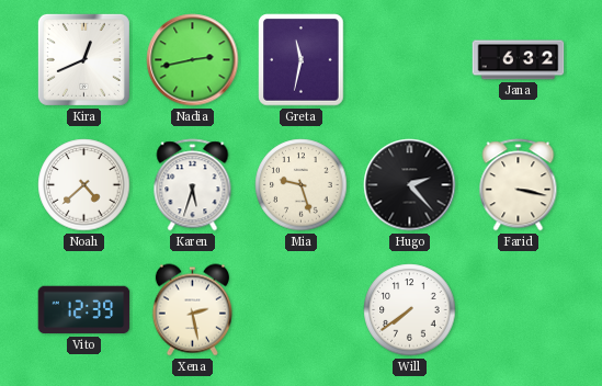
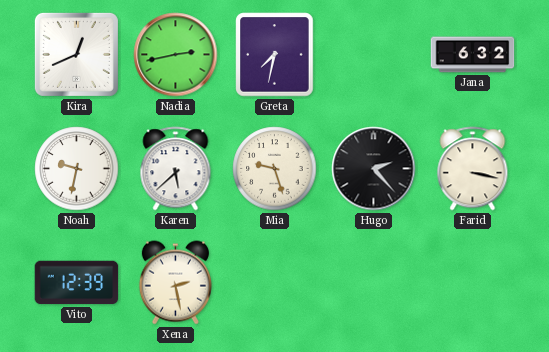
Greta: 11:32 -> 7:32
Noah: 4:38 -> 9:32
Karen: 5:33 -> 5:38
Will: 7:39 -> none
